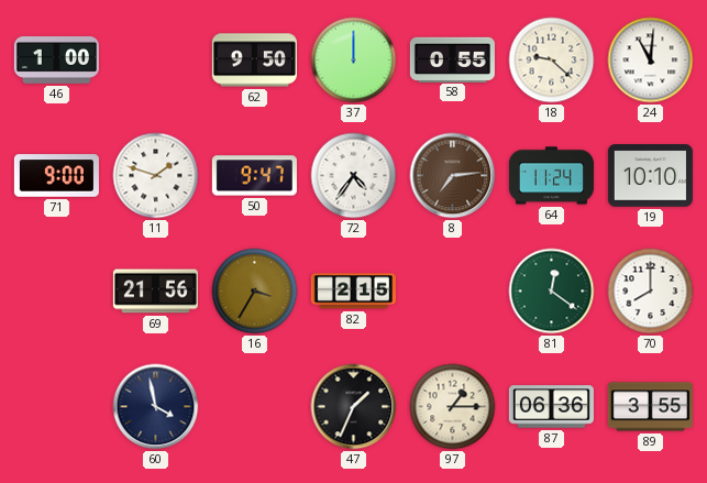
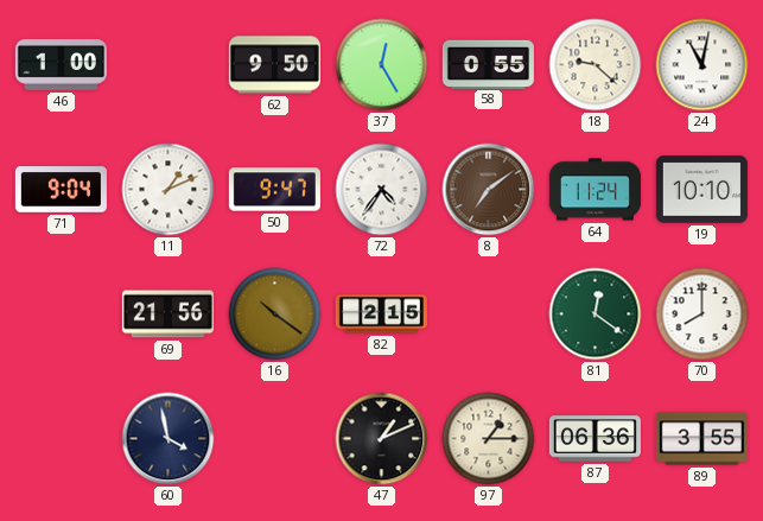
37: 12:00 -> 12:25
24: 11:01 -> 11:02
71: 9:00 -> 9:04
11: 1:48 -> 1:11
8: 7:14 -> 7:09
16: 3:35 -> 10:21
47: 1:34 -> 1:11
